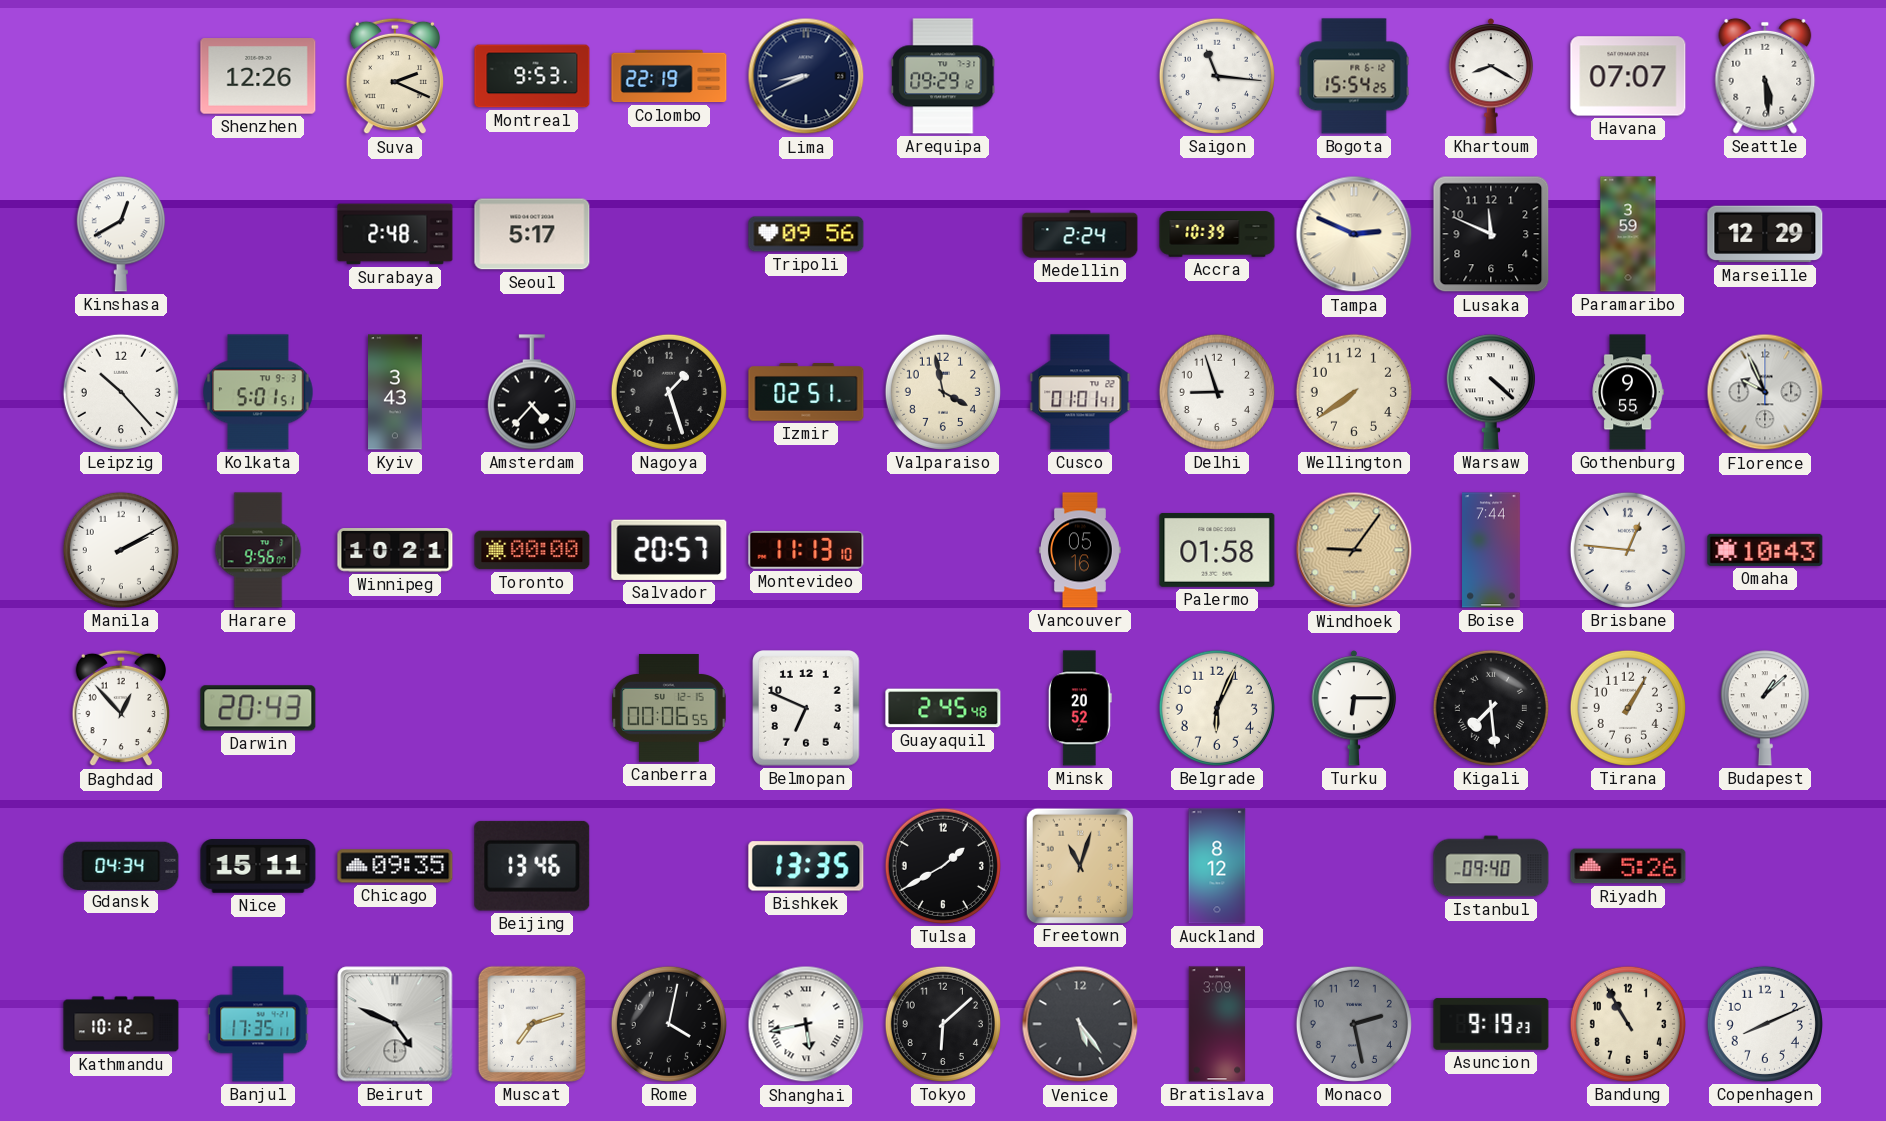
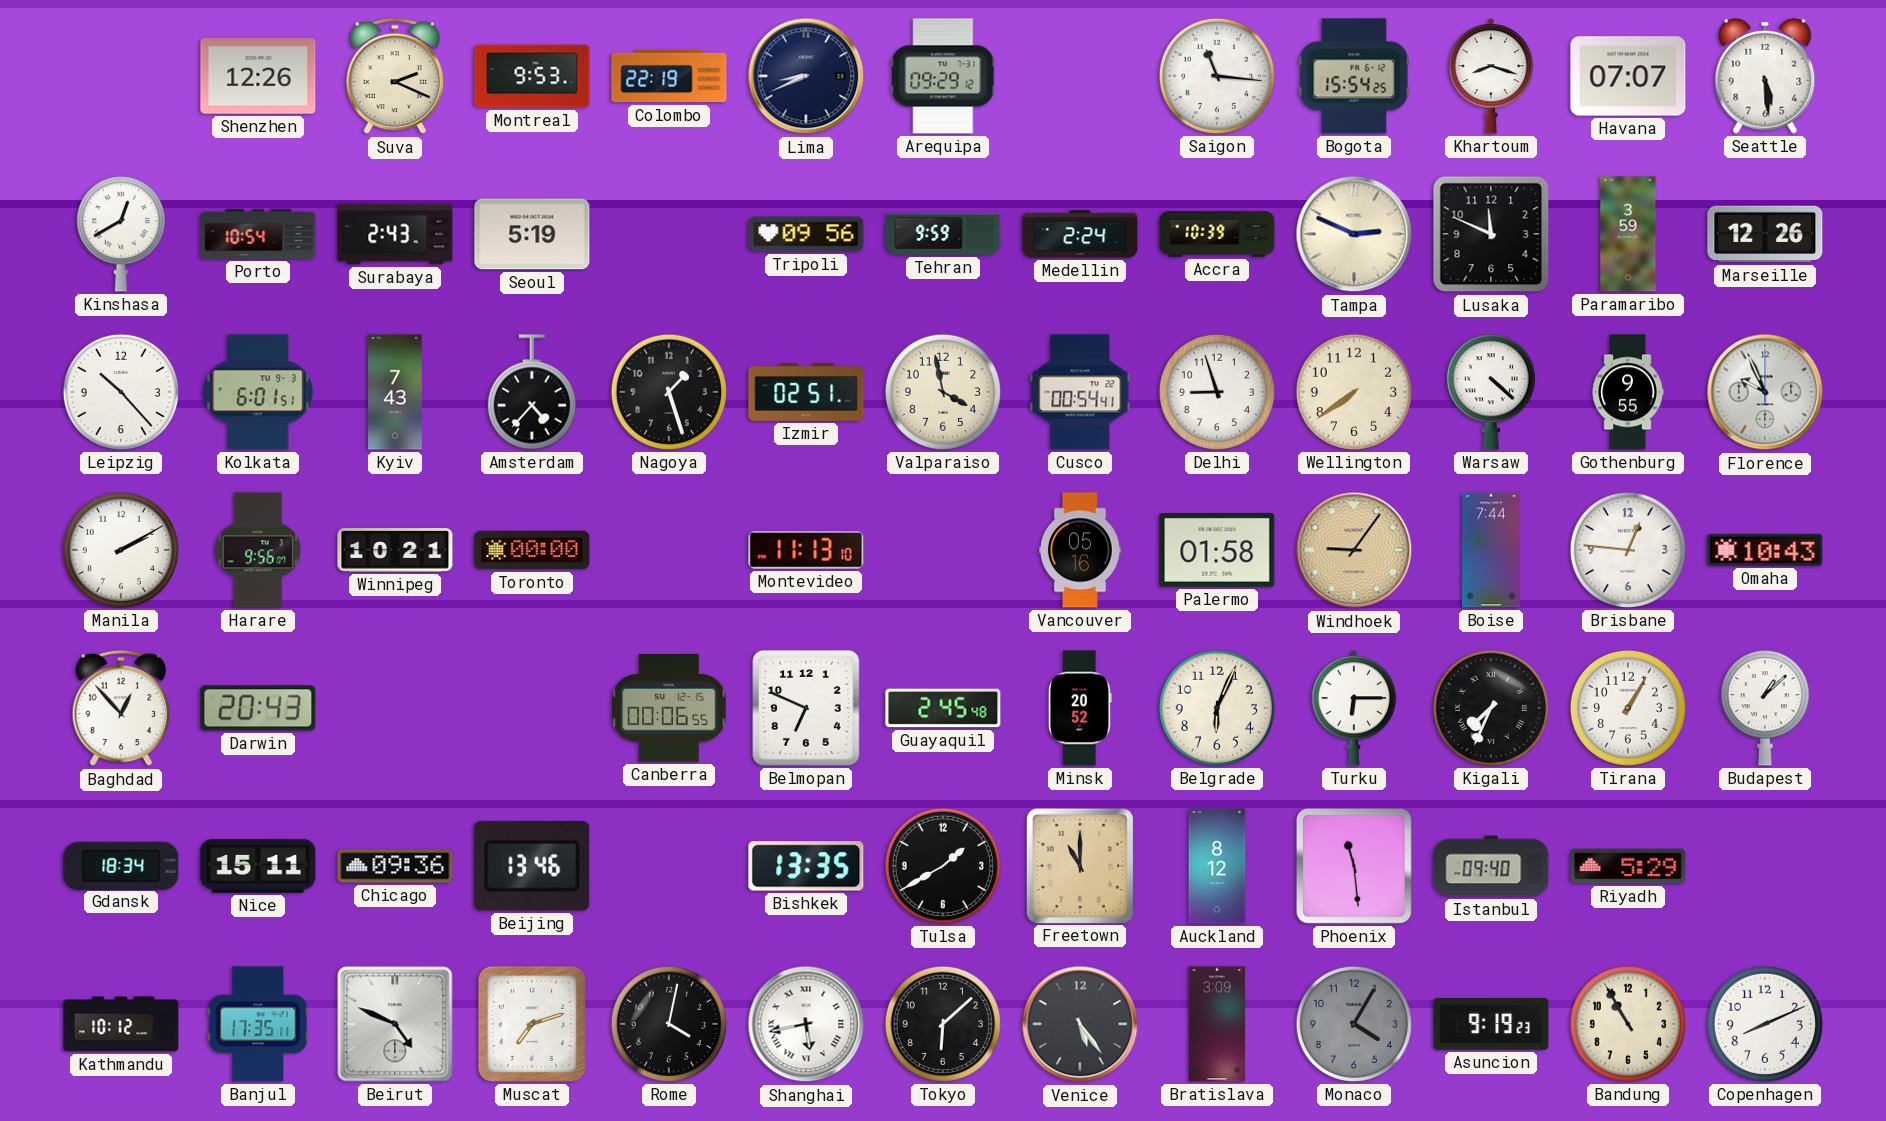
Khartoum: 8:20 -> 8:18
Porto: none -> 10:54
Surabaya: 2:48 -> 2:43
Seoul: 5:17 -> 5:19
Tehran: none -> 9:59
Marseille: 12:29 -> 12:26
Kolkata: 5:01 -> 6:01
Kyiv: 3:43 -> 7:43
Cusco: 01:01 -> 00:54
Salvador: 20:57 -> none
Kigali: 7:29 -> 7:34
Gdansk: 04:34 -> 18:34
Chicago: 09:35 -> 09:36
Freetown: 11:03 -> 11:00
Phoenix: none -> 11:29
Riyadh: 5:26 -> 5:29
Monaco: 2:28 -> 4:05
